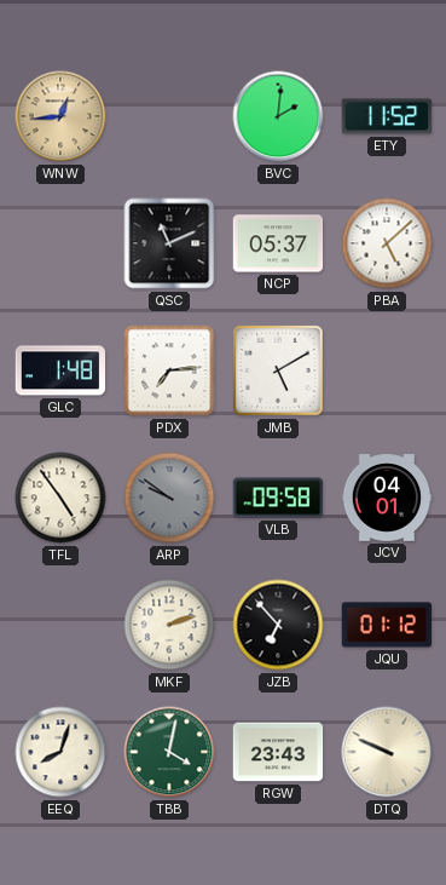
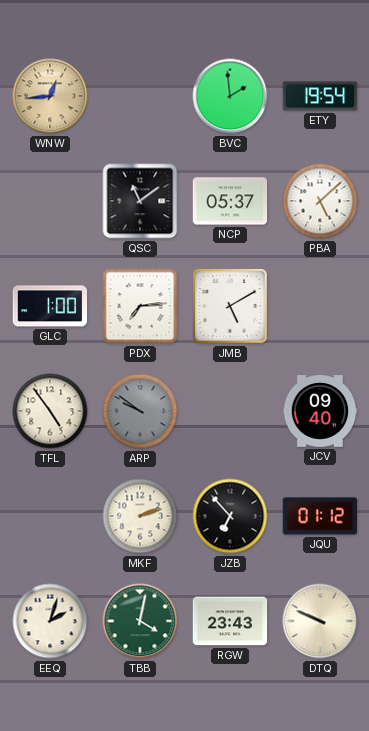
BVC: 2:01 -> 1:59
ETY: 11:52 -> 19:54
QSC: 11:11 -> 11:09
GLC: 1:48 -> 1:00
VLB: 09:58 -> none
JCV: 04:01 -> 09:40
EEQ: 8:03 -> 2:03
